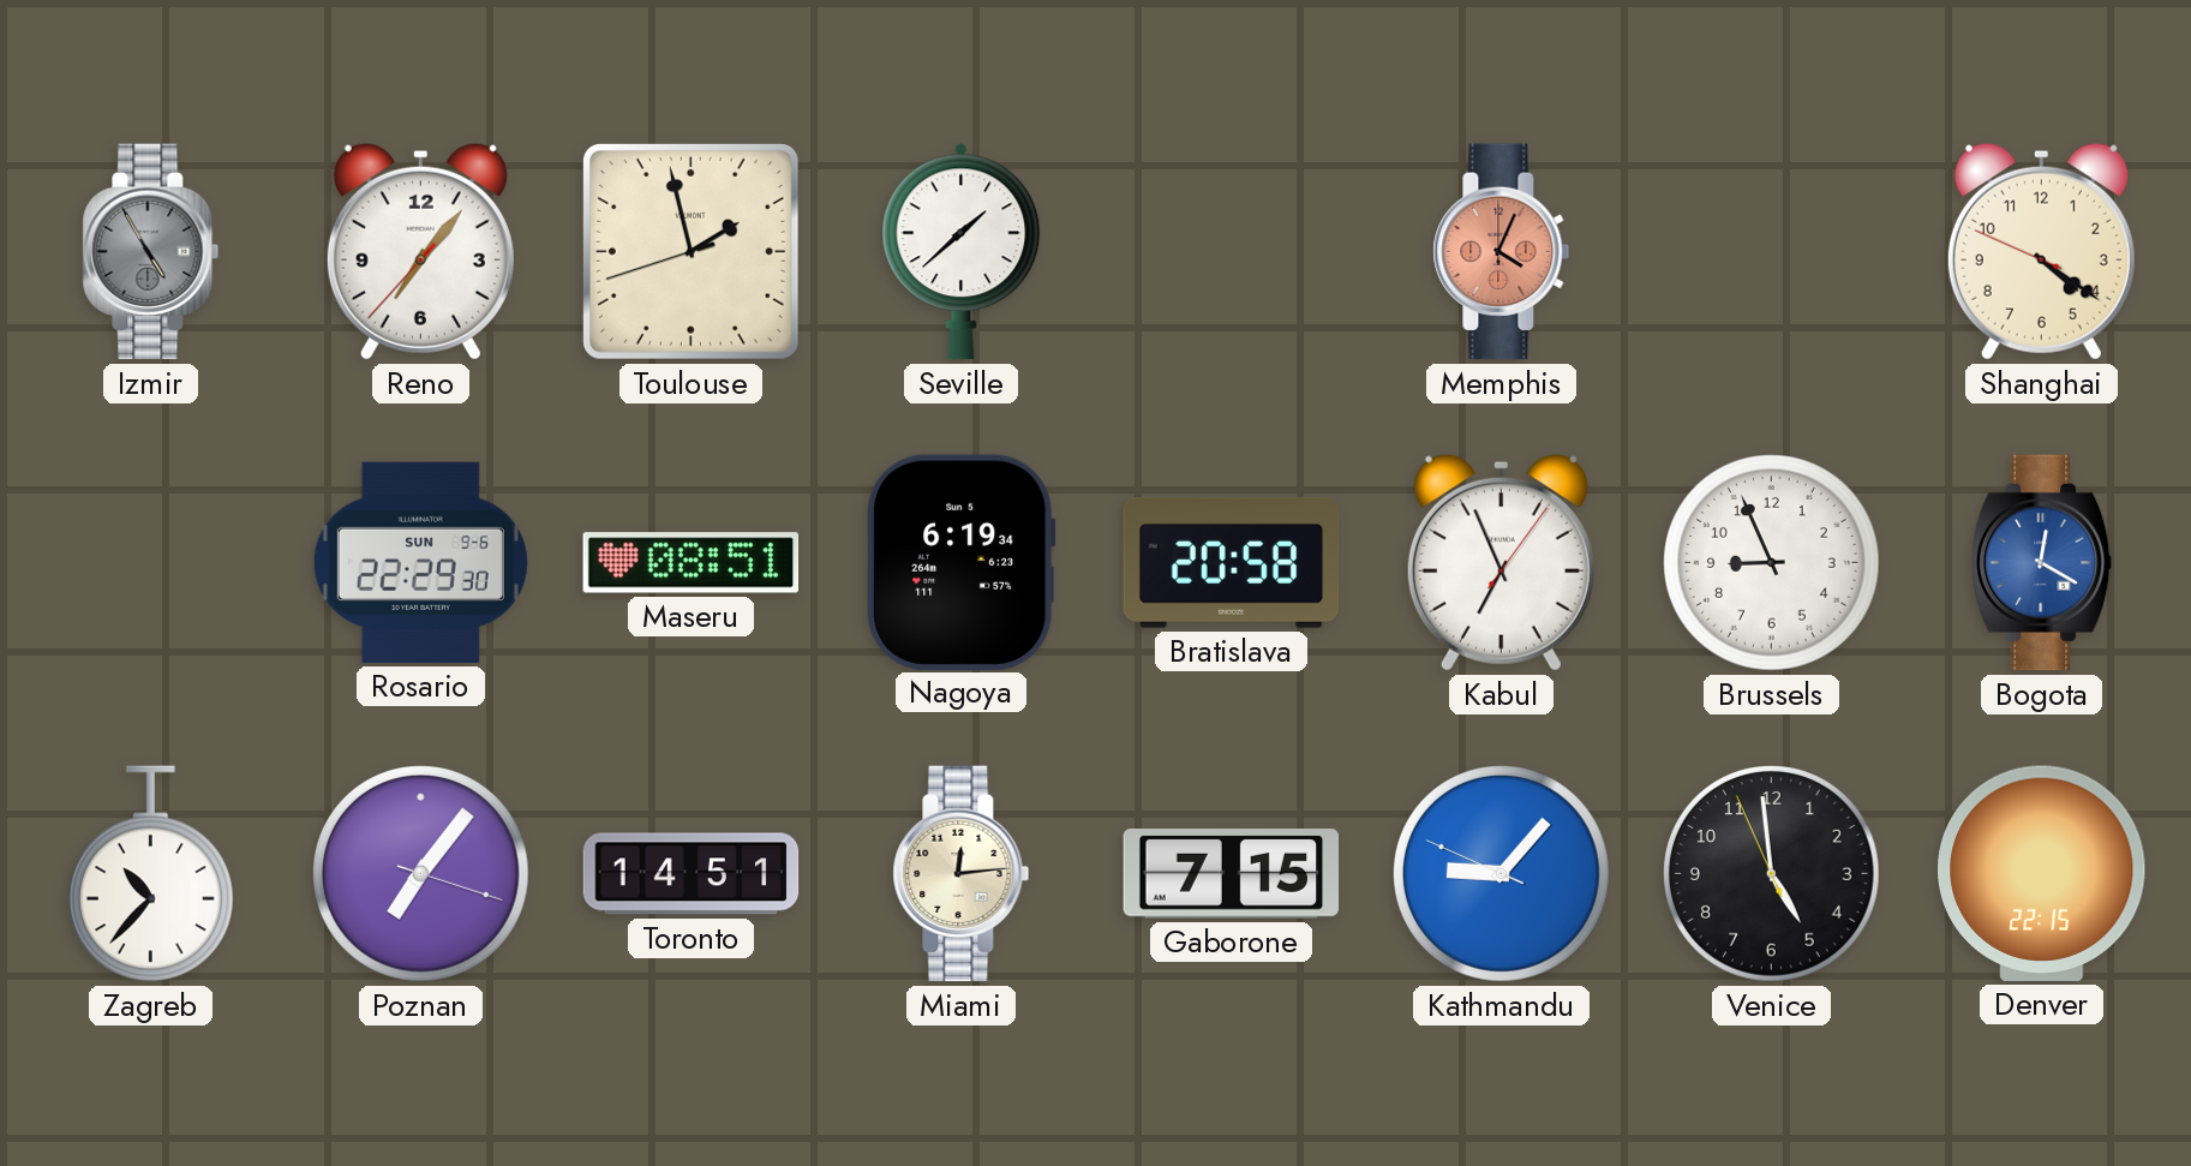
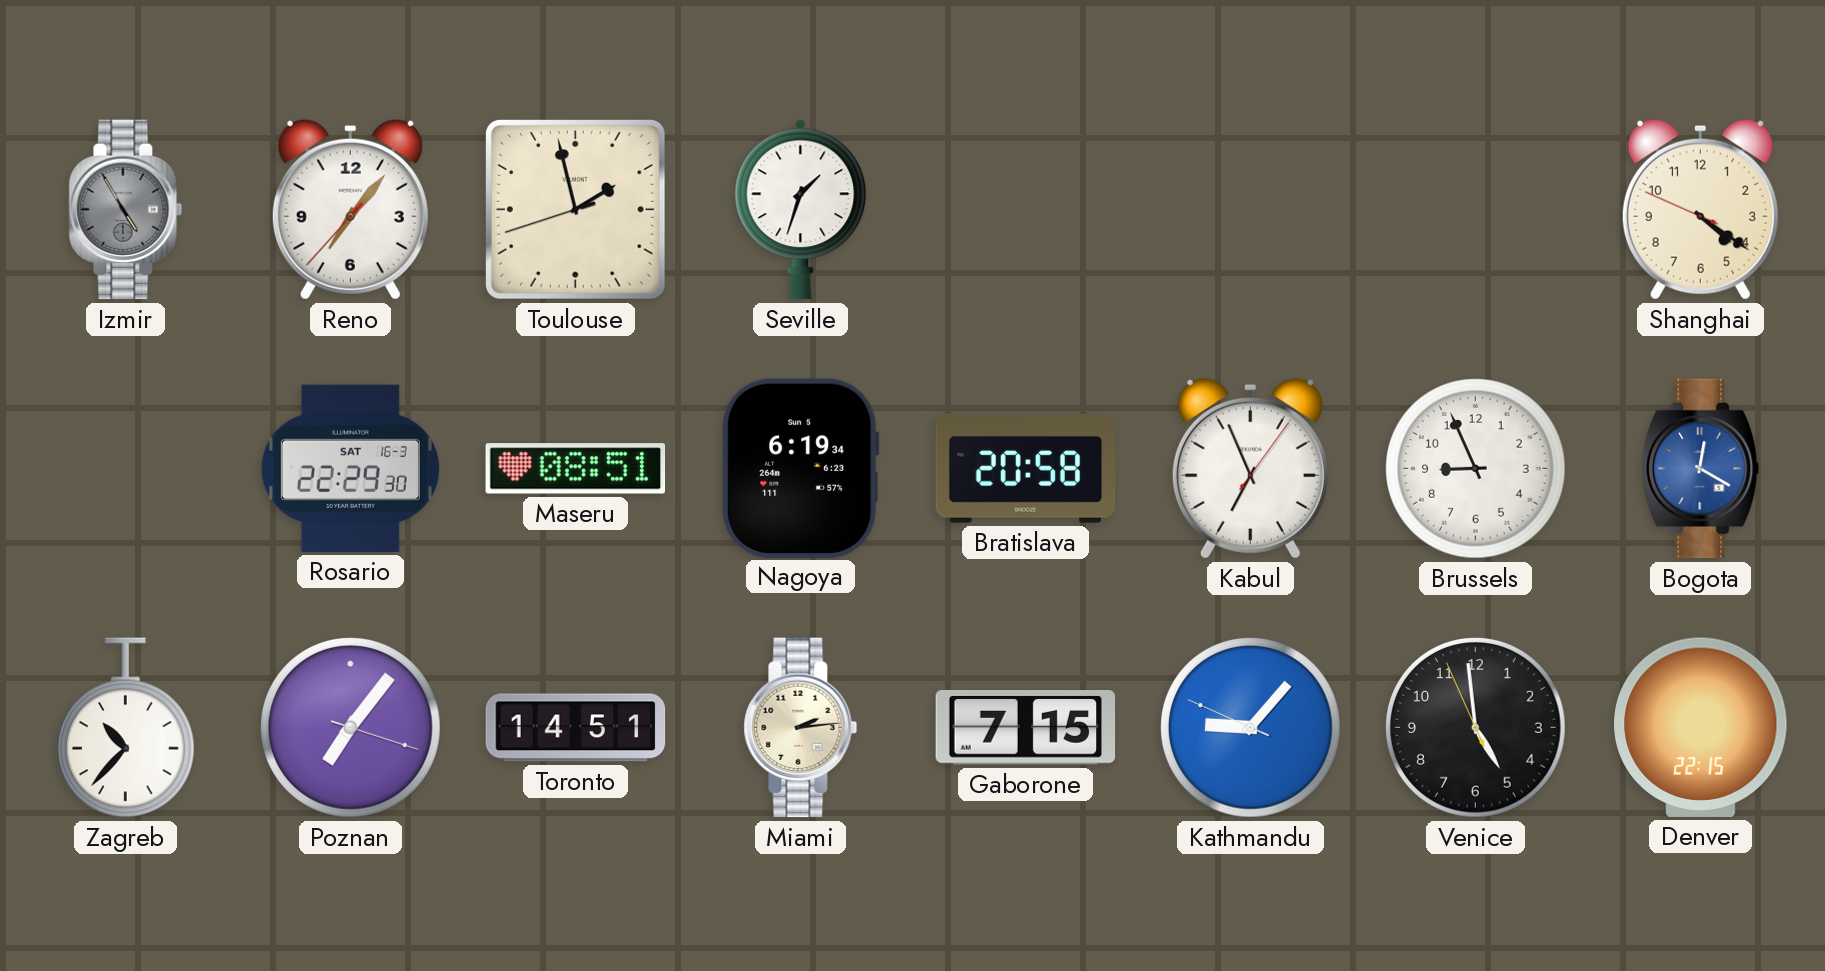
Seville: 1:38 -> 1:33
Memphis: 4:04 -> none
Rosario date: SUN 9-6 -> SAT 16-3
Miami: 12:14 -> 2:14
